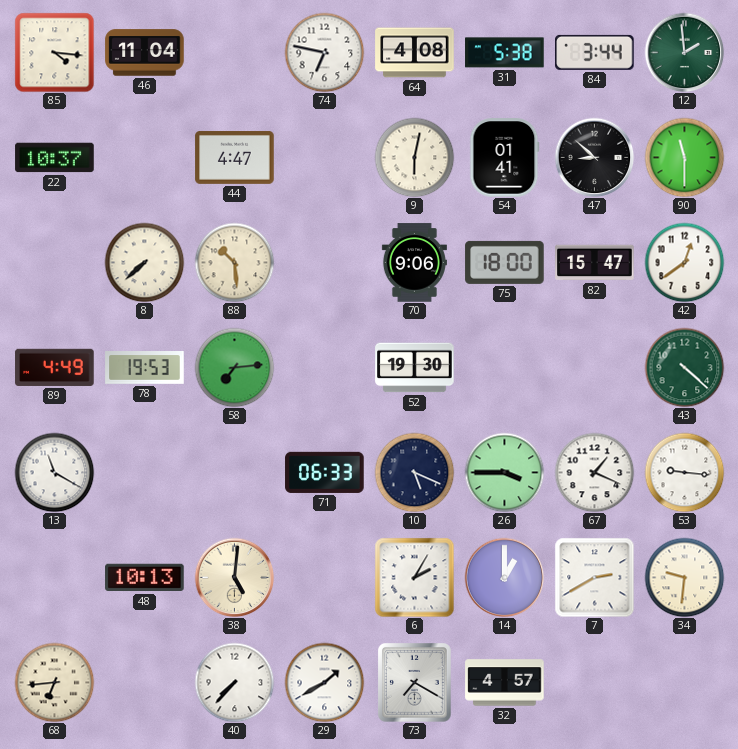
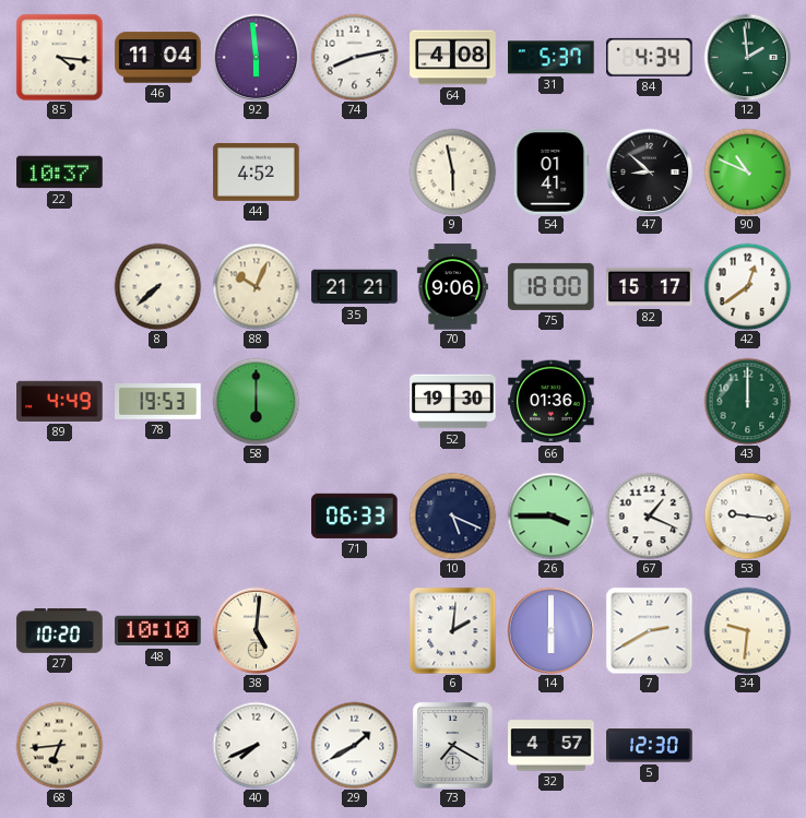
92: none -> 5:59
74: 6:47 -> 8:13
31: 5:38 -> 5:37
84: 3:44 -> 4:34
44: 4:47 -> 4:52
9: 6:02 -> 5:58
90: 11:30 -> 10:49
88: 10:29 -> 10:04
35: none -> 21:21
82: 15:47 -> 15:17
58: 7:14 -> 6:00
66: none -> 01:36
43: 4:22 -> 12:00
13: 11:20 -> none
27: none -> 10:20
48: 10:13 -> 10:10
6: 2:05 -> 2:01
14: 1:00 -> 6:00
40: 7:37 -> 7:41
5: none -> 12:30
